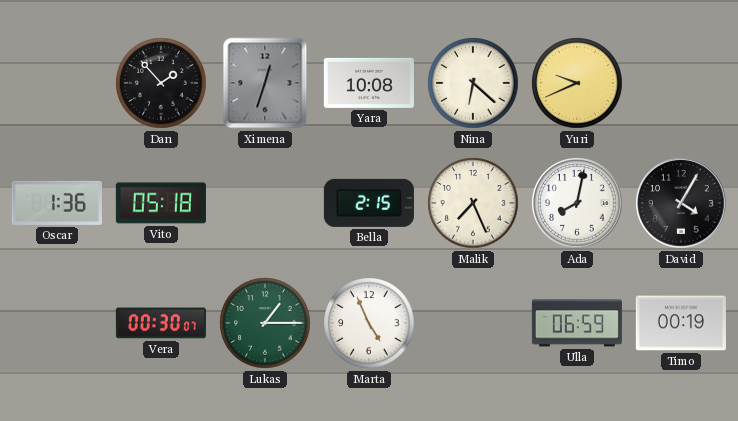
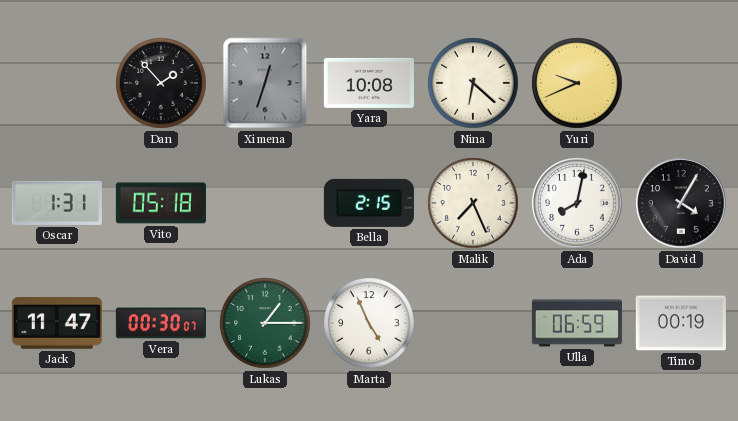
Oscar: 1:36 -> 1:31
Jack: none -> 11:47
